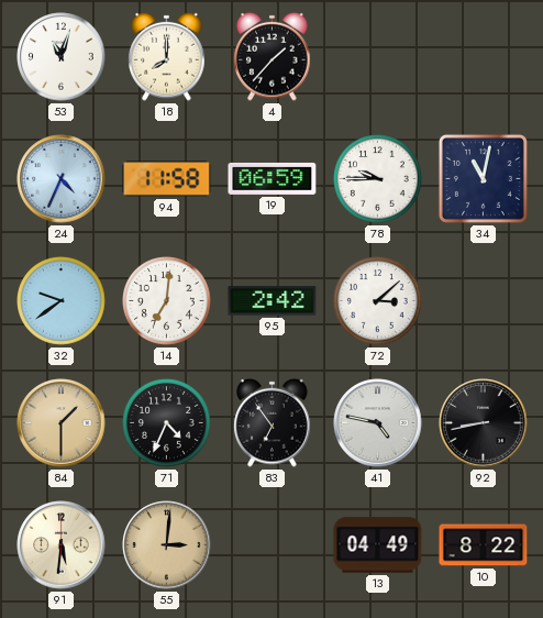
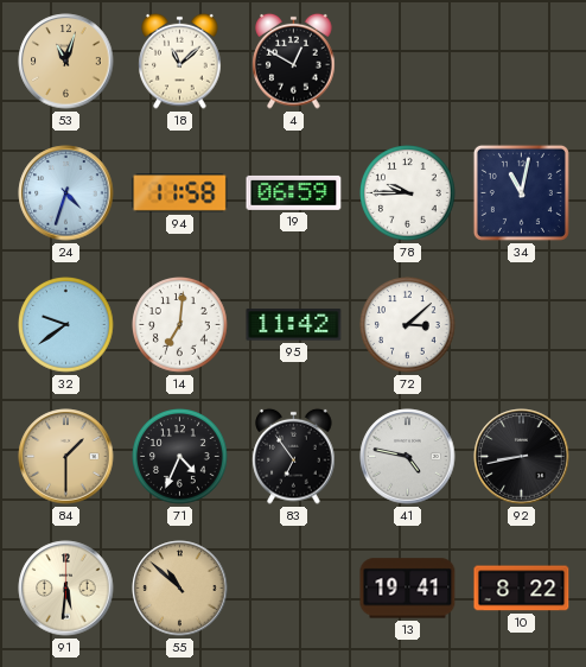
53 dial: white -> champagne
18: 8:00 -> 11:08
4: 1:37 -> 12:50
24: 4:34 -> 4:33
95: 2:42 -> 11:42
55: 3:01 -> 10:52
13: 04:49 -> 19:41
